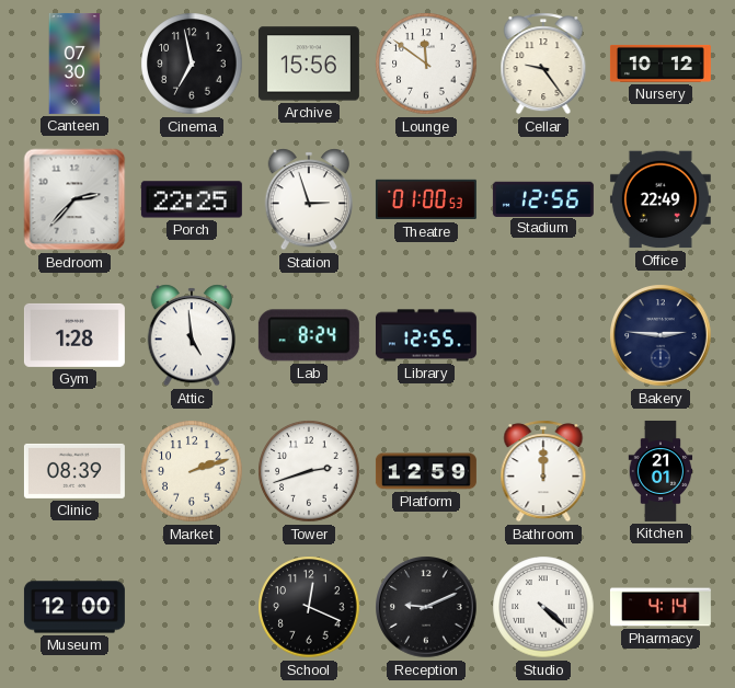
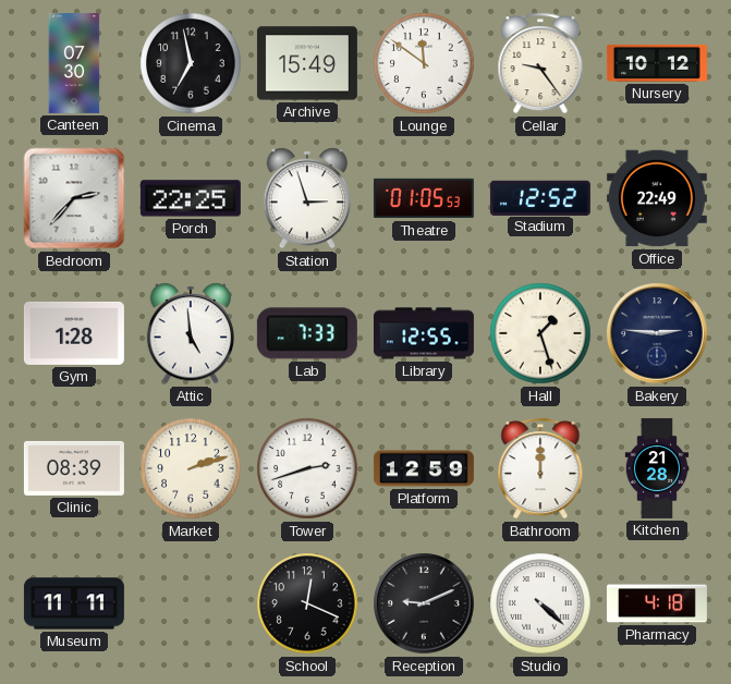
Archive: 15:56 -> 15:49
Theatre: 01:00 -> 01:05
Stadium: 12:56 -> 12:52
Lab: 8:24 -> 7:33
Hall: none -> 1:27
Kitchen: 21:01 -> 21:28
Museum: 12:00 -> 11:11
Pharmacy: 4:14 -> 4:18
